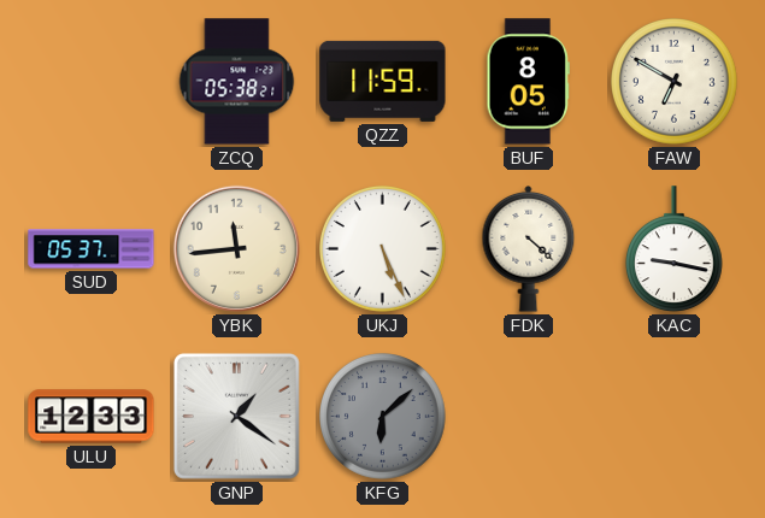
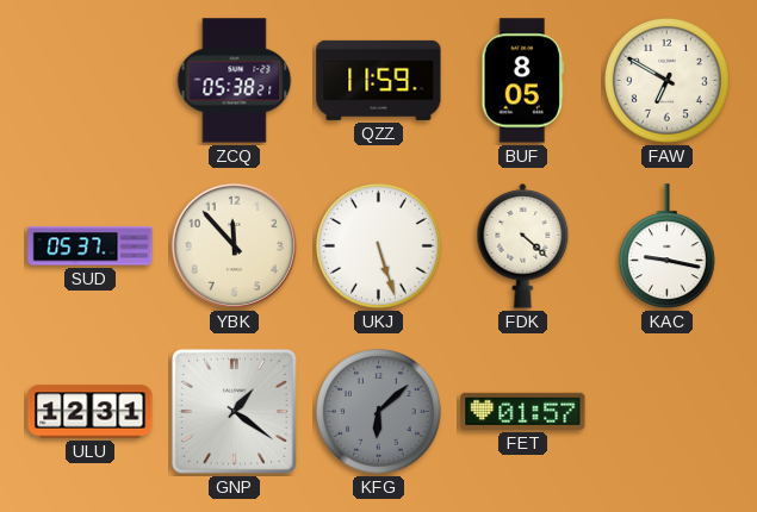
YBK: 11:44 -> 11:53
UKJ: 5:26 -> 5:27
ULU: 12:33 -> 12:31
FET: none -> 01:57
